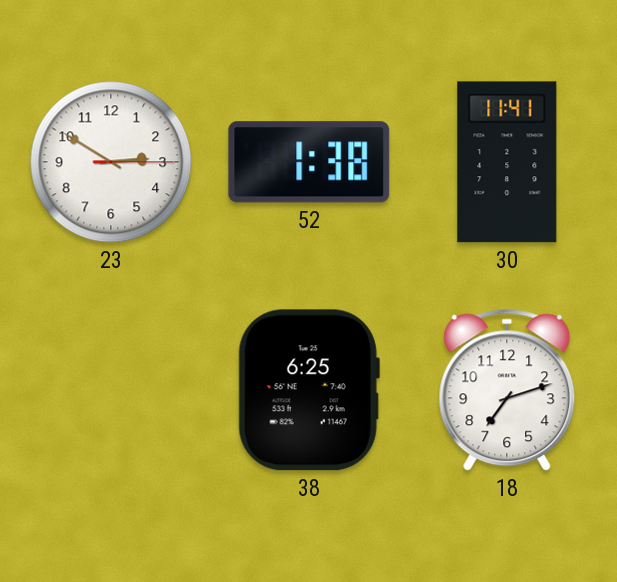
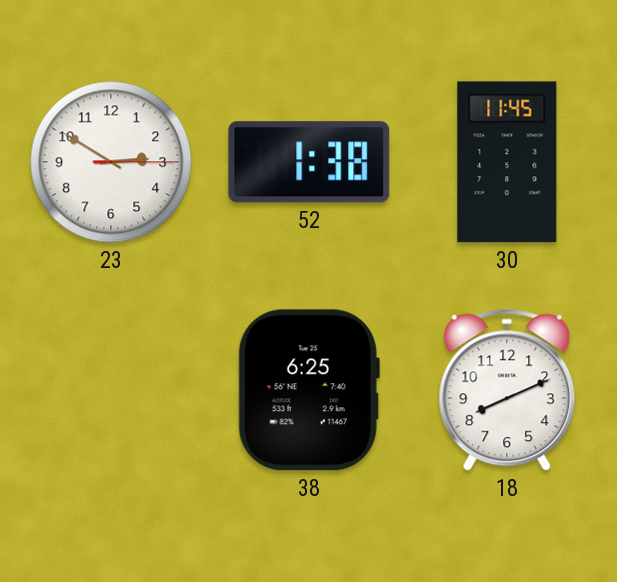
30: 11:41 -> 11:45
18: 7:12 -> 8:11
